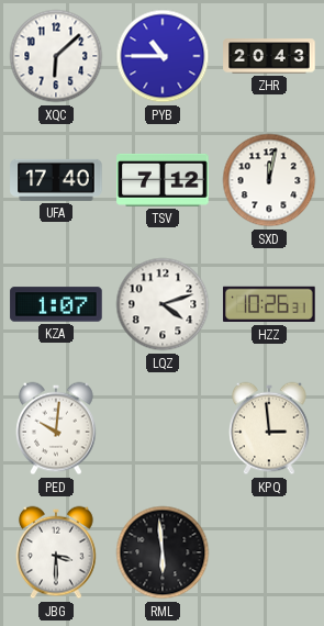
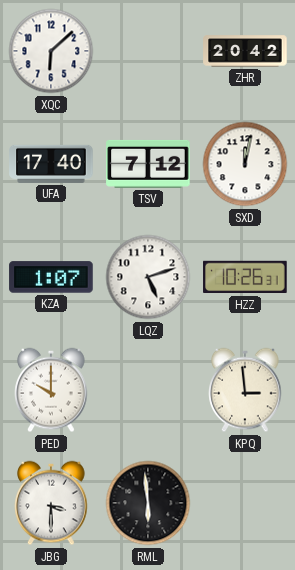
PYB: 10:45 -> none
ZHR: 20:43 -> 20:42
LQZ: 4:12 -> 5:12
PED: 10:01 -> 10:00
